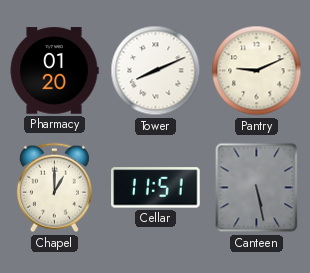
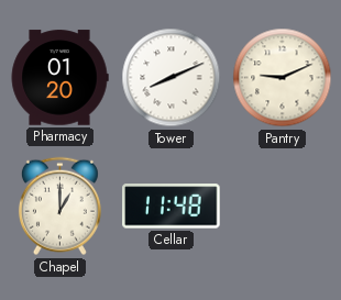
Cellar: 11:51 -> 11:48
Canteen: 5:28 -> none
